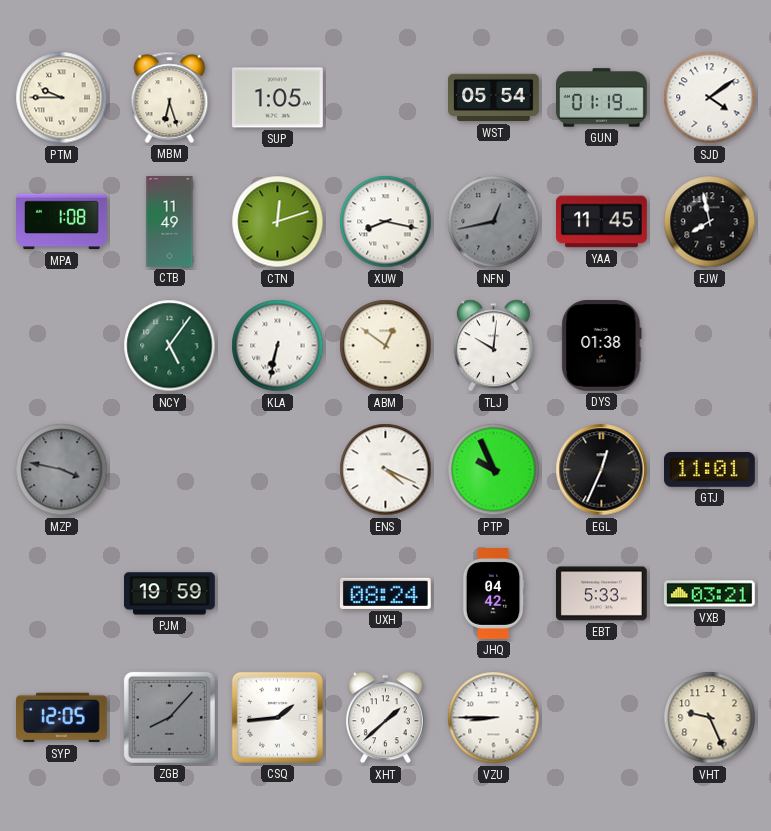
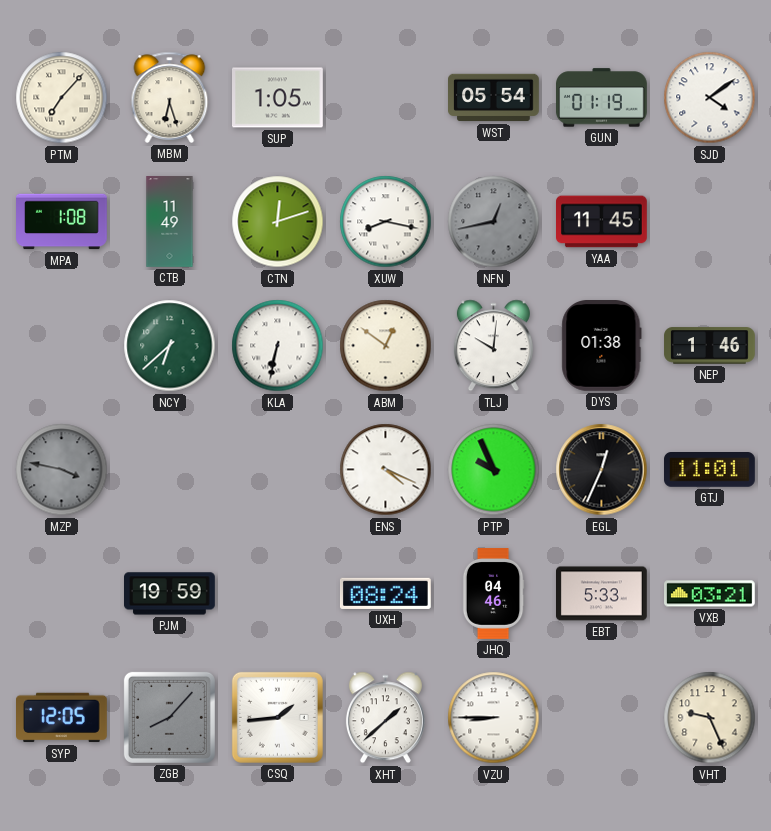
PTM: 9:45 -> 7:07
FJW: 7:58 -> none
NCY: 5:06 -> 6:38
NEP: none -> 1:46
JHQ: 04:42 -> 04:46
